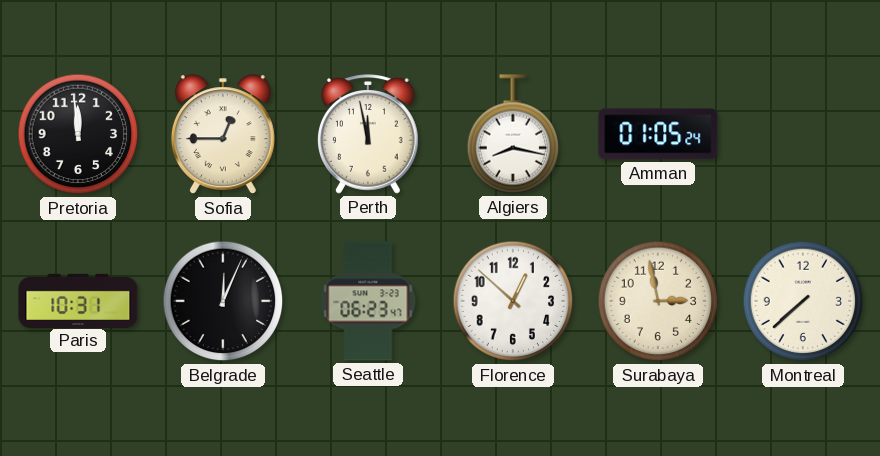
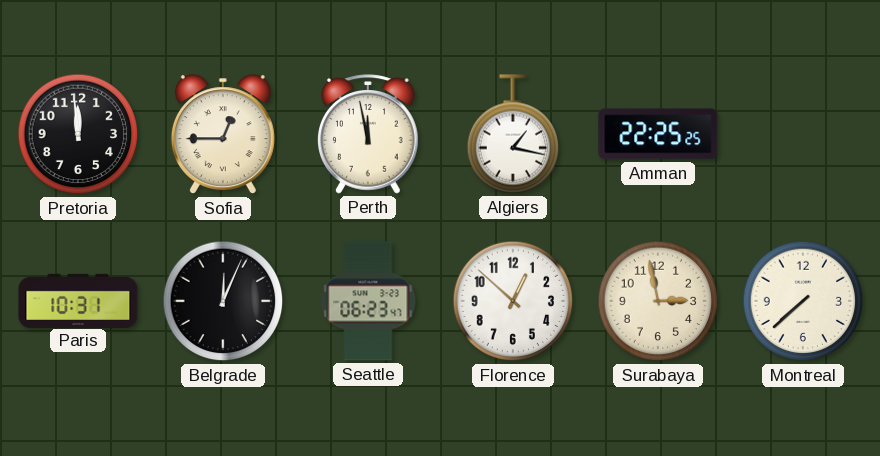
Algiers: 8:17 -> 1:17
Amman: 01:05 -> 22:25
